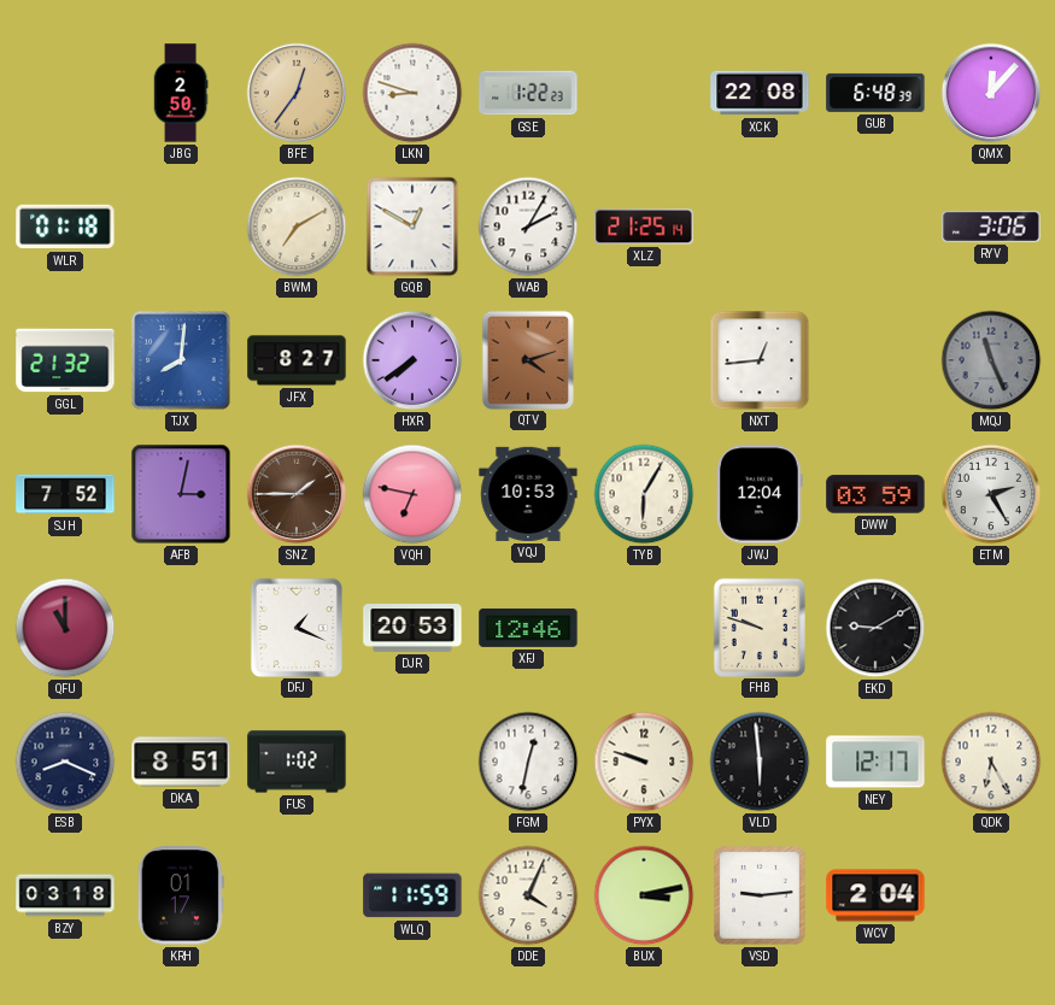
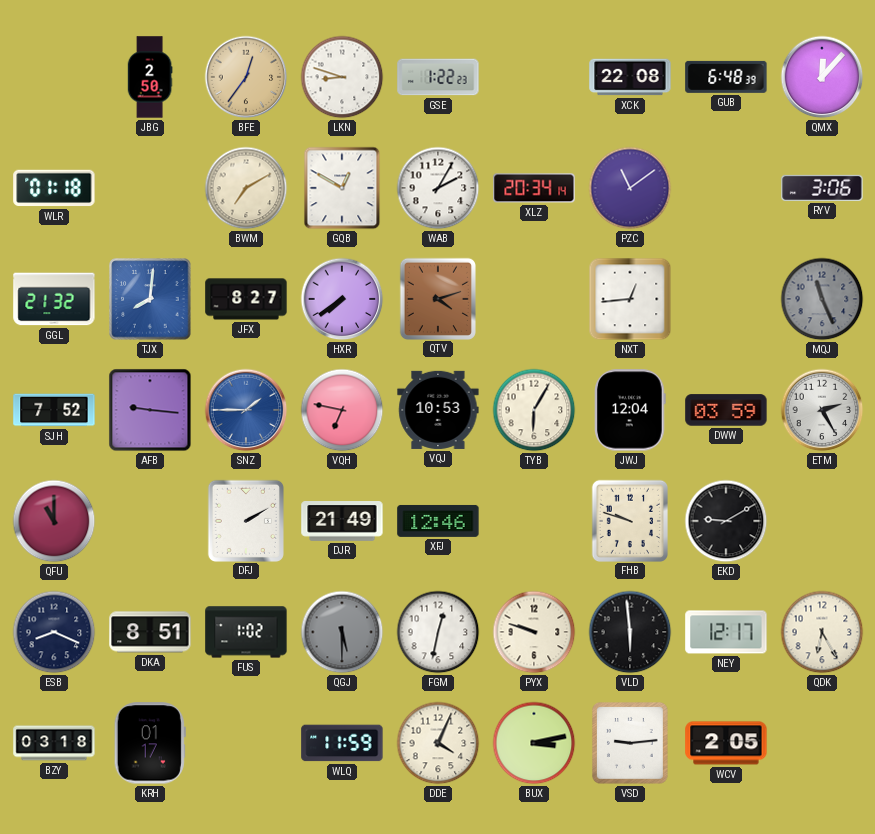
XLZ: 21:25 -> 20:34
PZC: none -> 11:09
AFB: 3:02 -> 9:16
SNZ dial: brown -> blue
DFJ: 1:19 -> 2:10
DJR: 20:53 -> 21:49
QGJ: none -> 5:30
WCV: 2:04 -> 2:05
